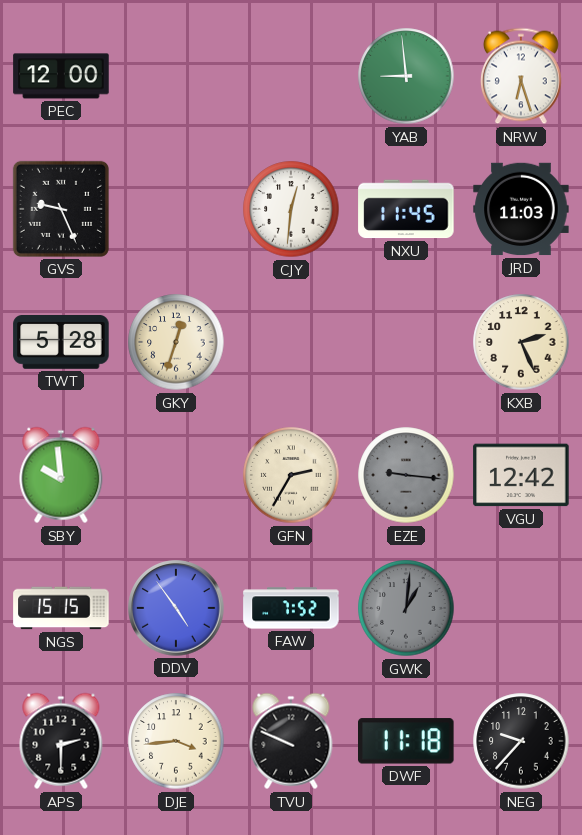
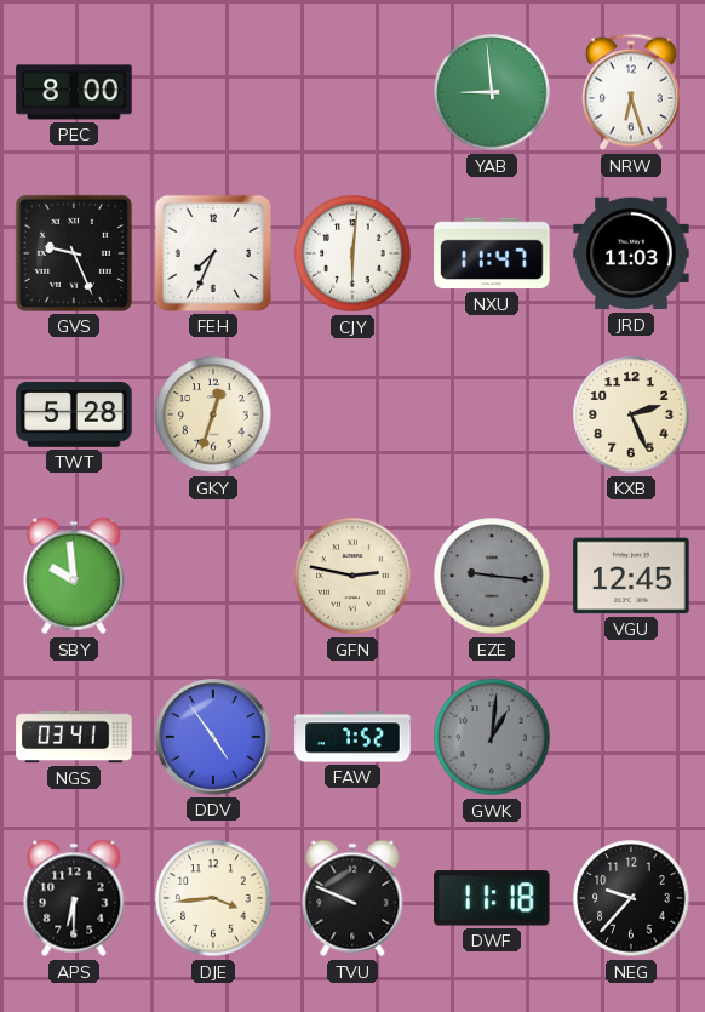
PEC: 12:00 -> 8:00
FEH: none -> 7:34
CJY: 12:31 -> 6:01
NXU: 11:45 -> 11:47
GFN: 2:35 -> 2:47
VGU: 12:42 -> 12:45
NGS: 15:15 -> 03:41
APS: 2:30 -> 6:30
